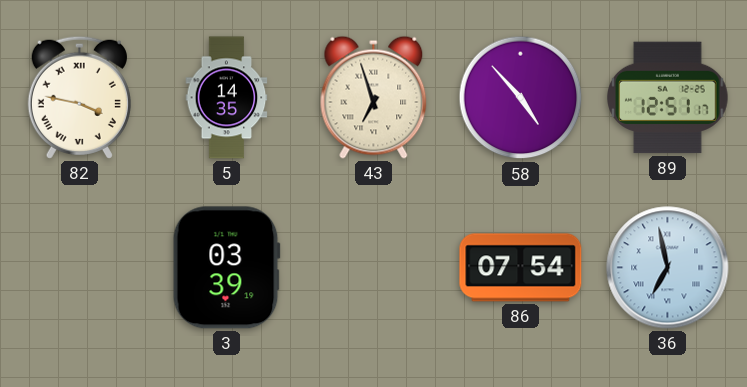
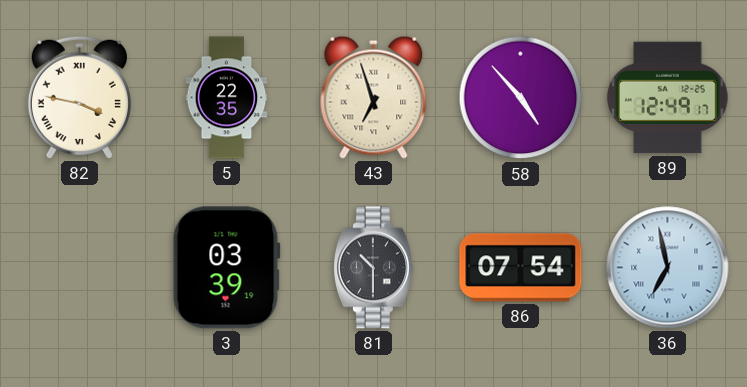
5: 14:35 -> 22:35
89: 12:51 -> 12:49
81: none -> 10:30
